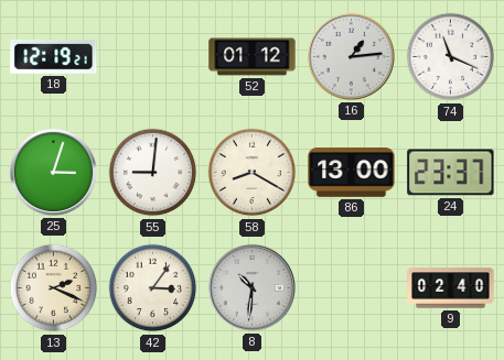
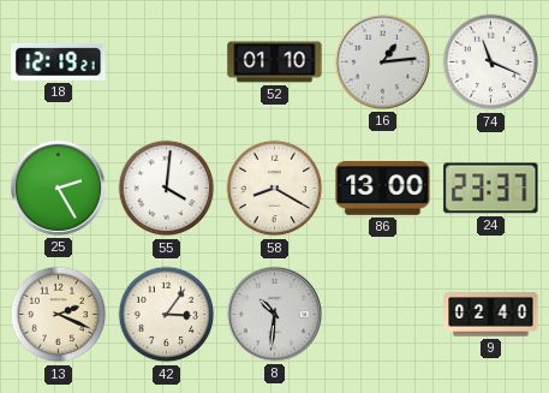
52: 01:12 -> 01:10
25: 3:03 -> 2:25
55: 9:01 -> 4:01
